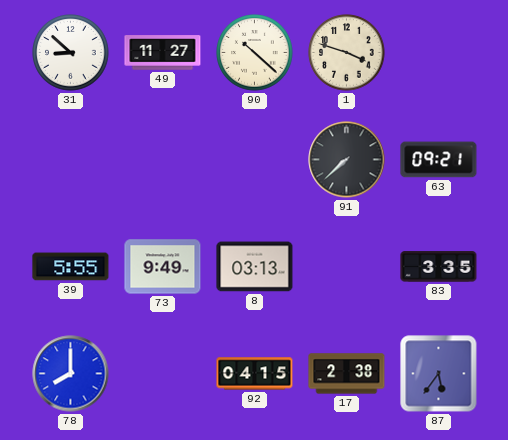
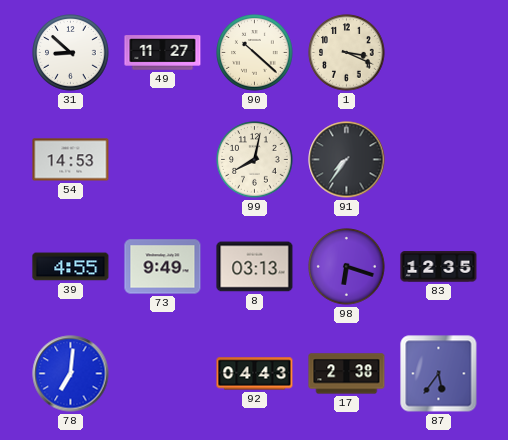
1: 3:48 -> 3:19
54: none -> 14:53
99: none -> 8:02
91: 7:38 -> 7:36
63: 09:21 -> none
39: 5:55 -> 4:55
98: none -> 6:18
83: 3:35 -> 12:35
78: 8:00 -> 7:01
92: 04:15 -> 04:43
